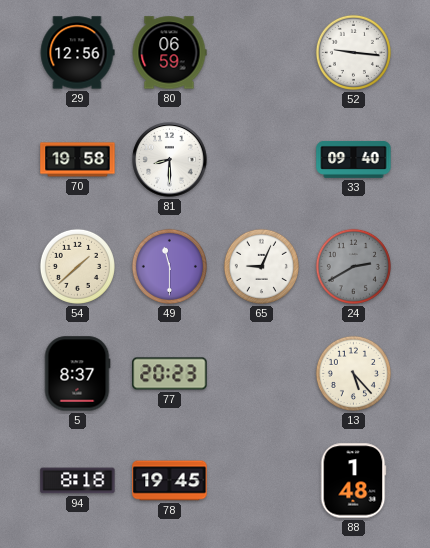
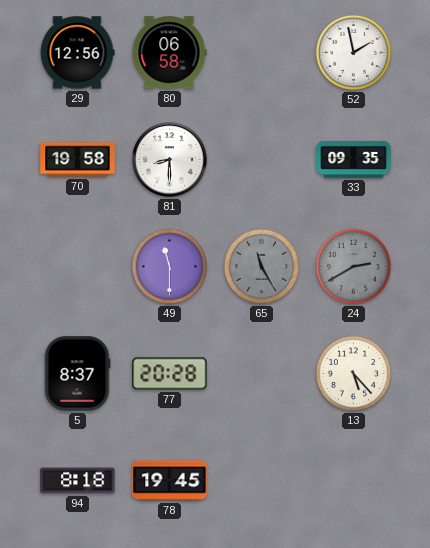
80: 06:59 -> 06:58
52: 9:16 -> 1:58
33: 09:40 -> 09:35
54: 1:38 -> none
65: 9:04 -> 11:25
65 dial: white -> grey
77: 20:23 -> 20:28
88: 1:48 -> none
